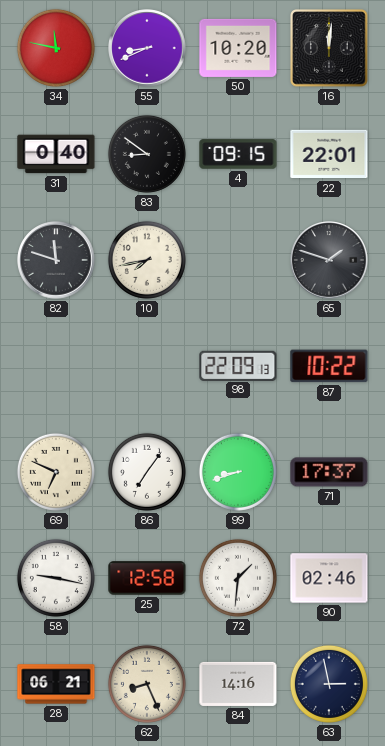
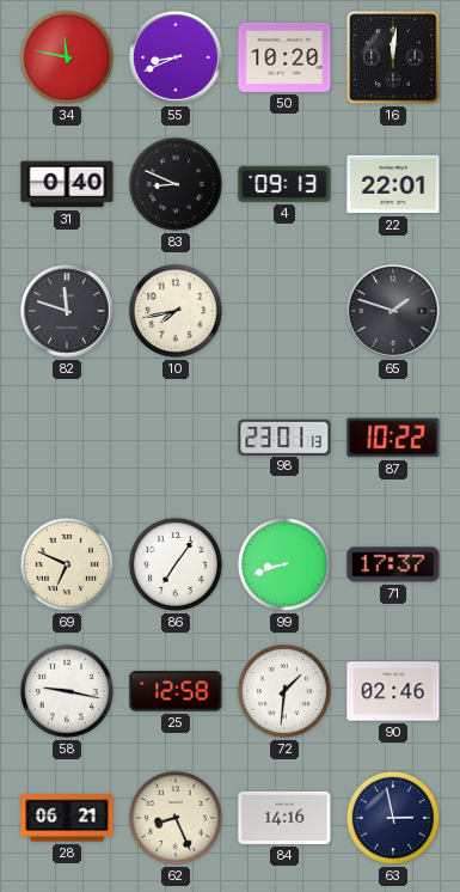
83: 8:51 -> 8:49
4: 09:15 -> 09:13
98: 22:09 -> 23:01
